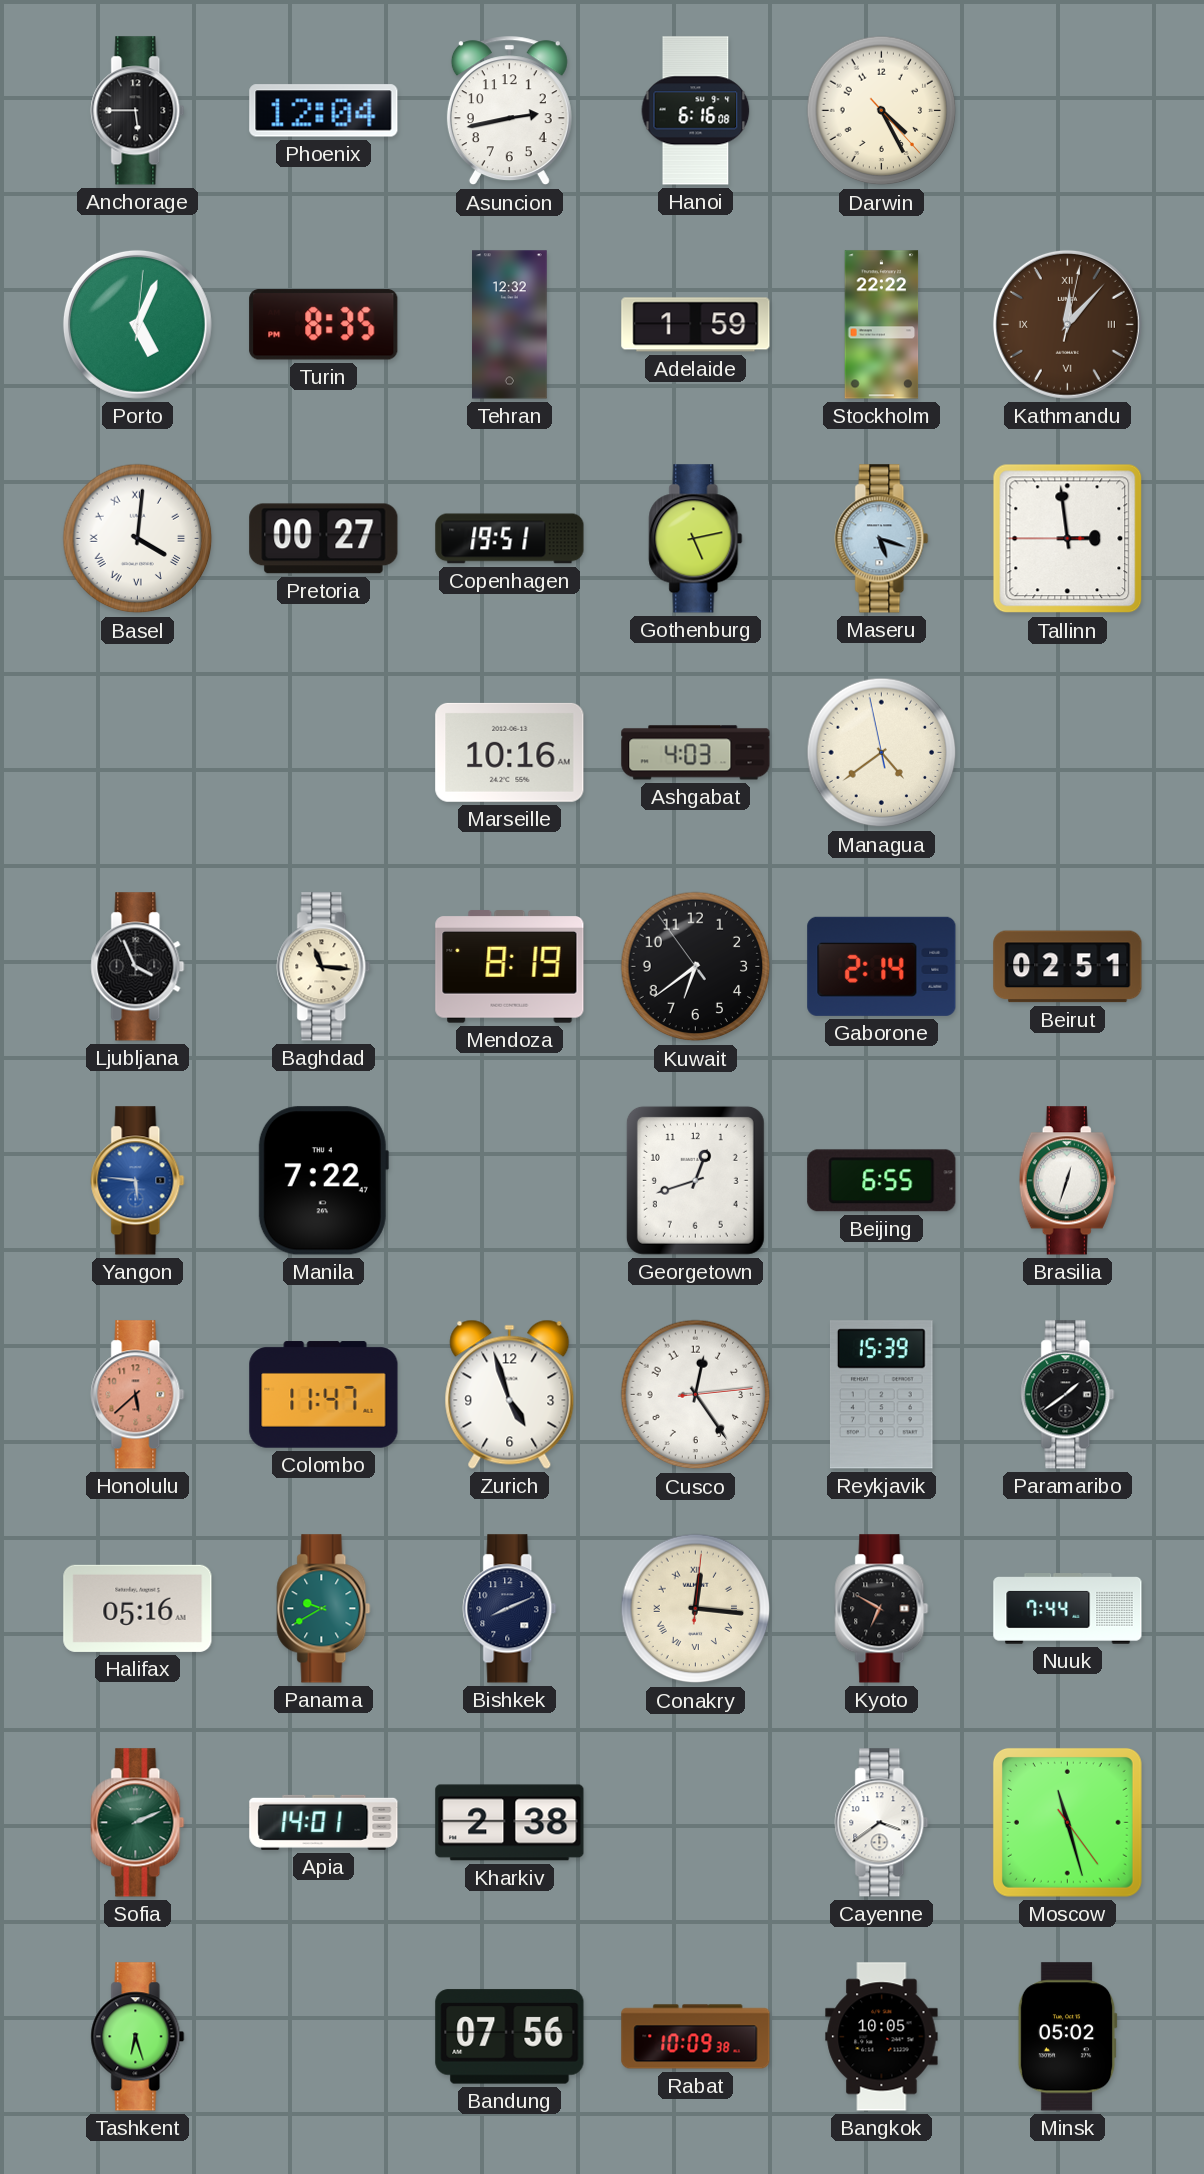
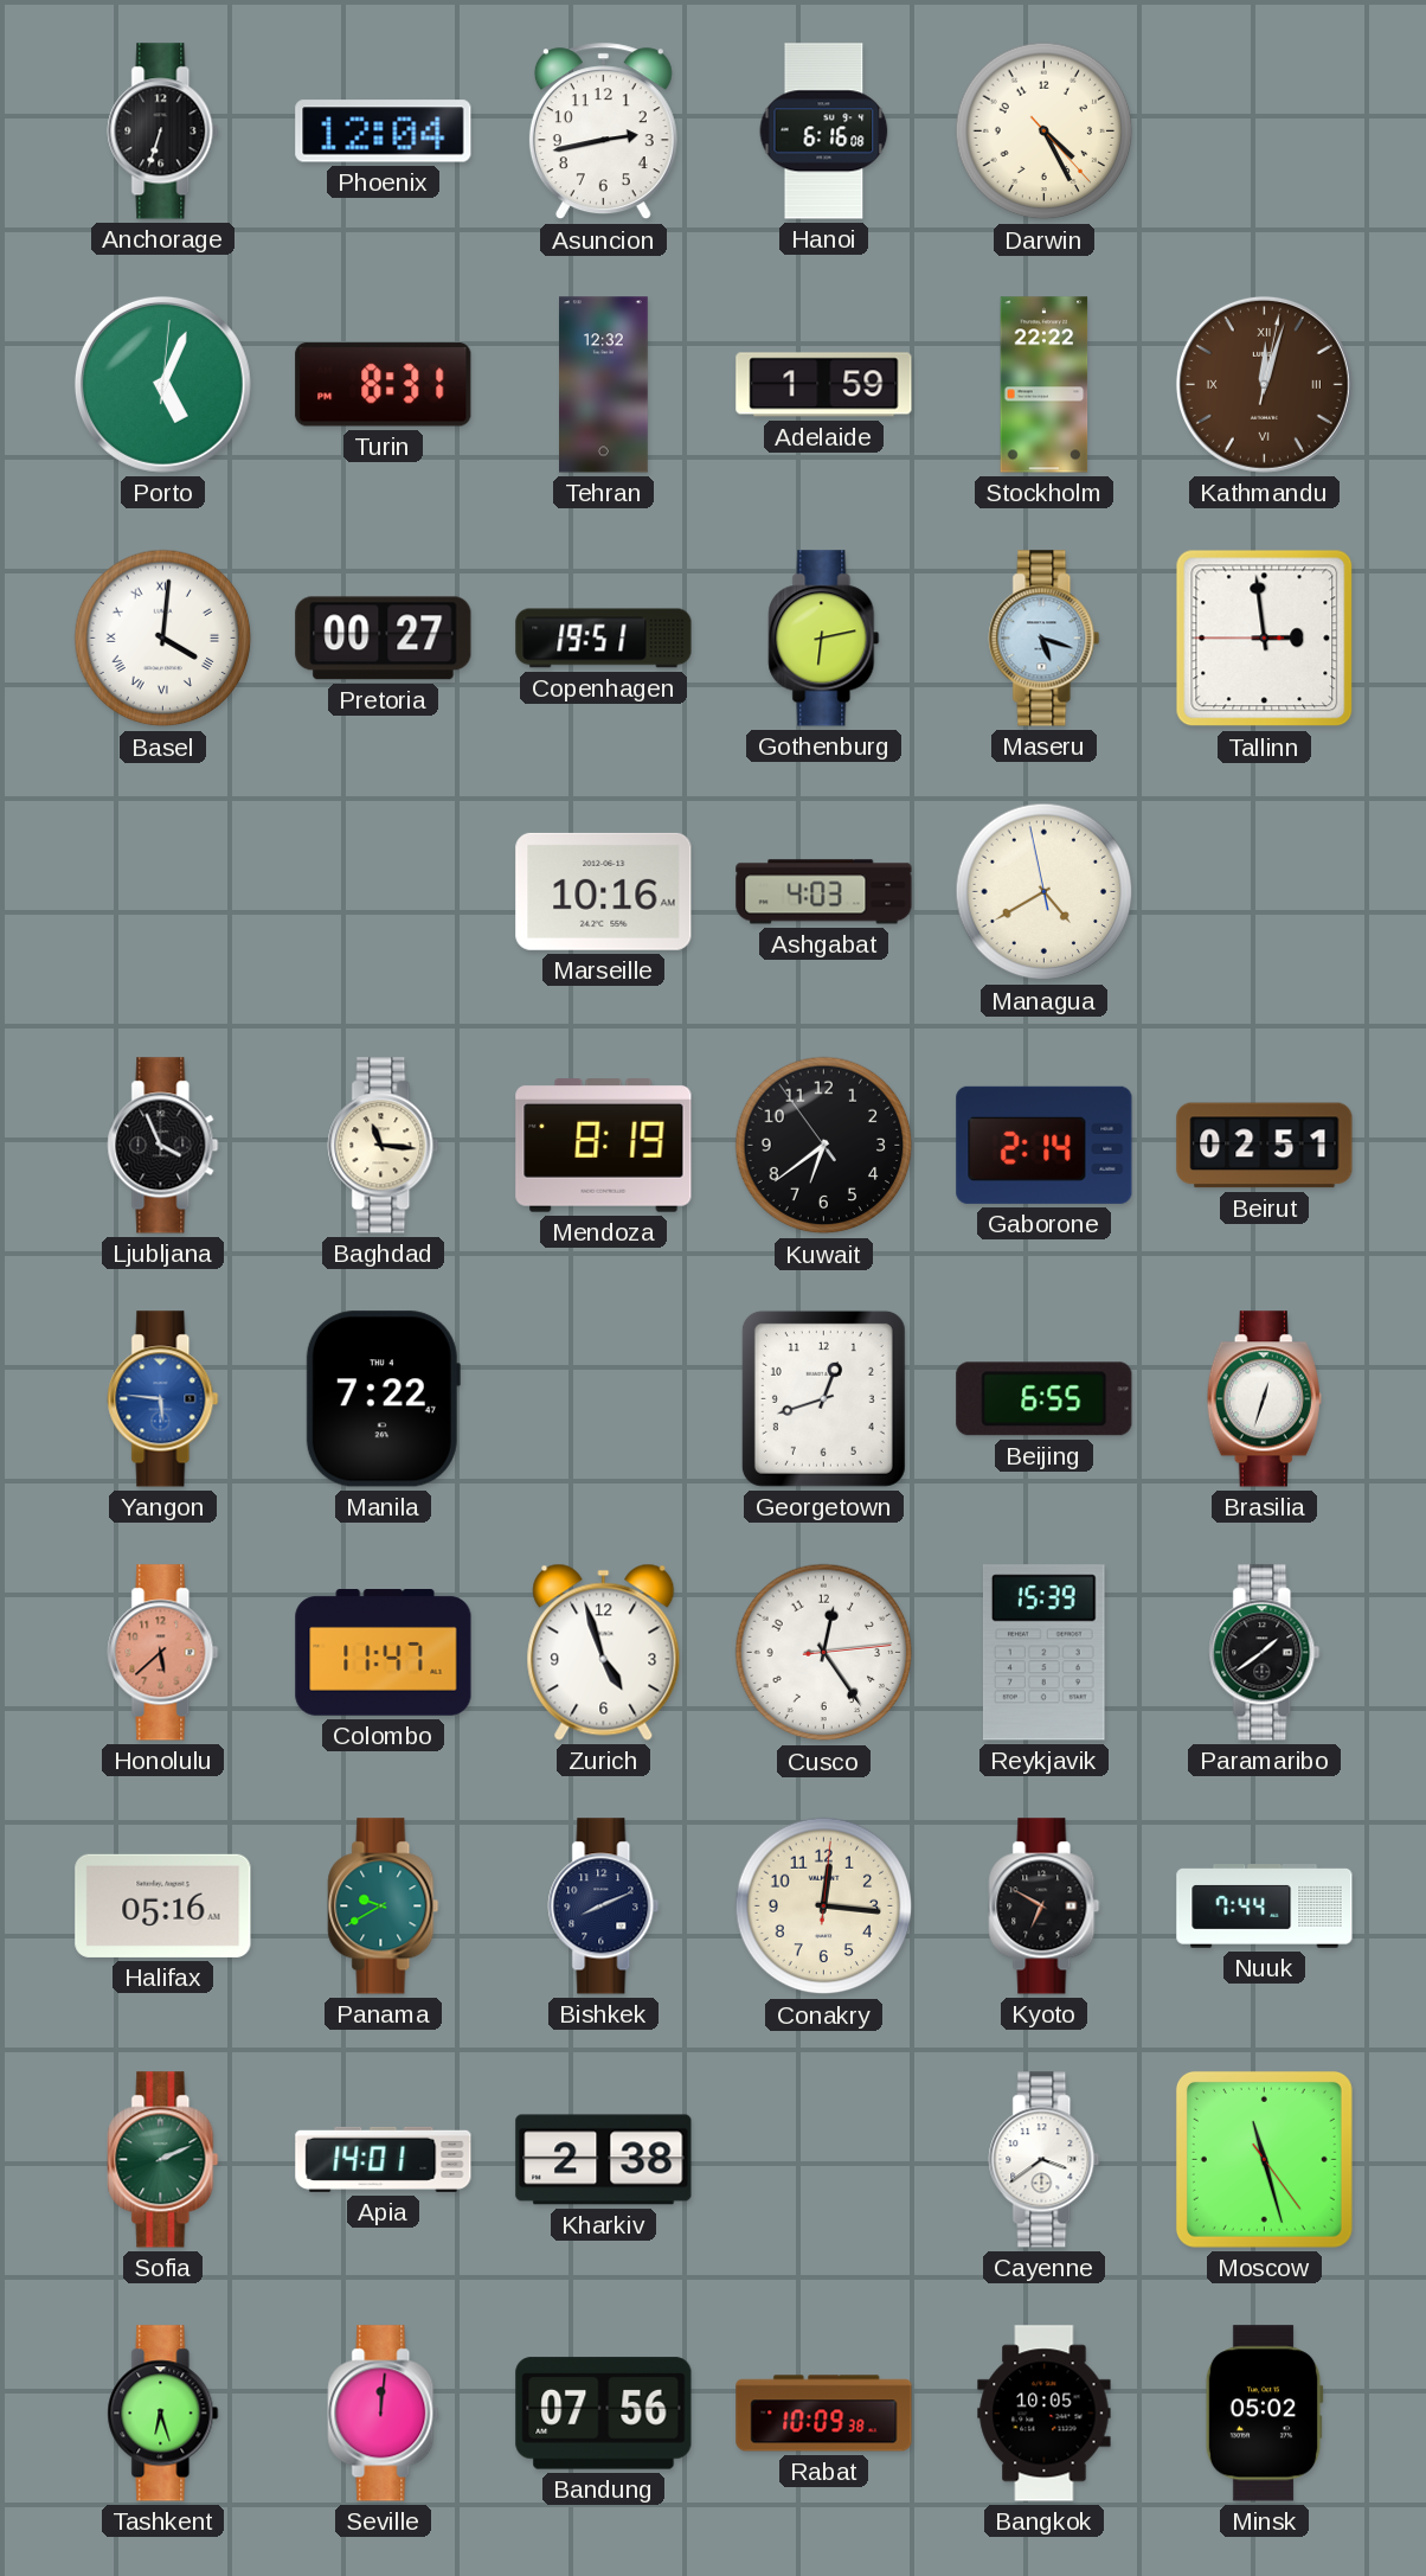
Anchorage: 5:45 -> 6:33
Turin: 8:35 -> 8:31
Kathmandu: 12:07 -> 12:03
Gothenburg: 5:13 -> 6:13
Managua: 4:38 -> 4:39
Conakry numerals: Roman -> Arabic
Seville: none -> 12:01
